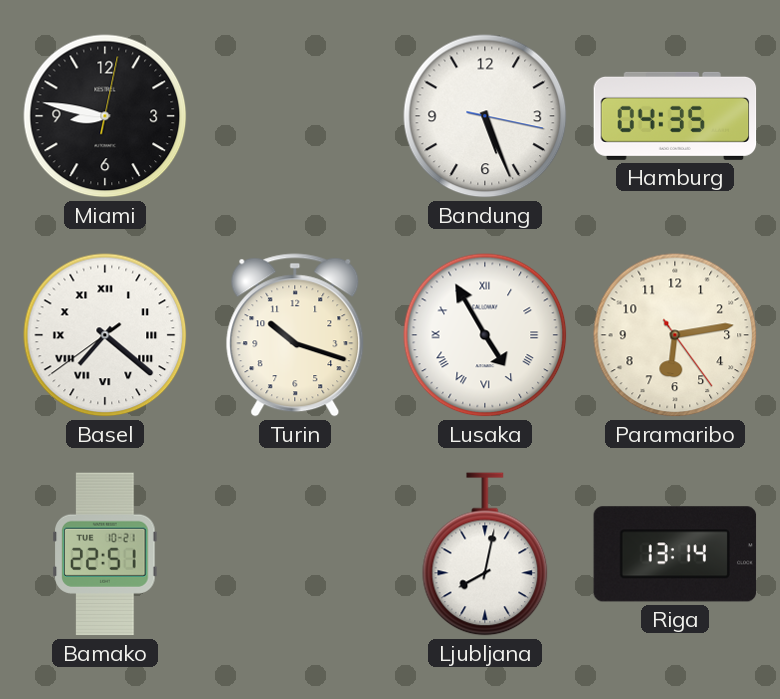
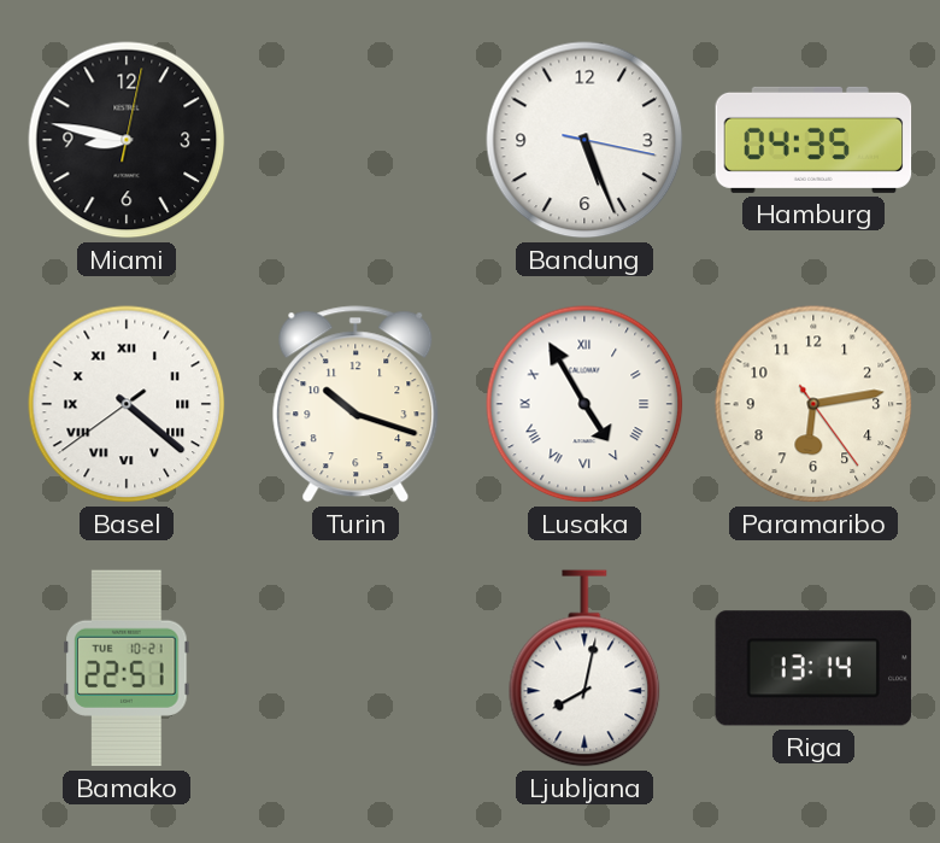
Basel: 7:21 -> 4:21
